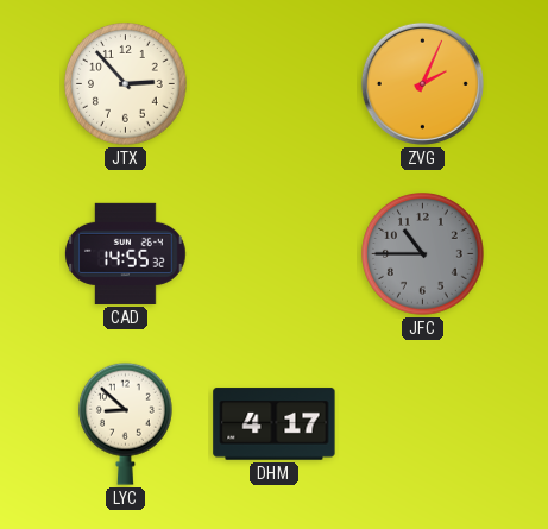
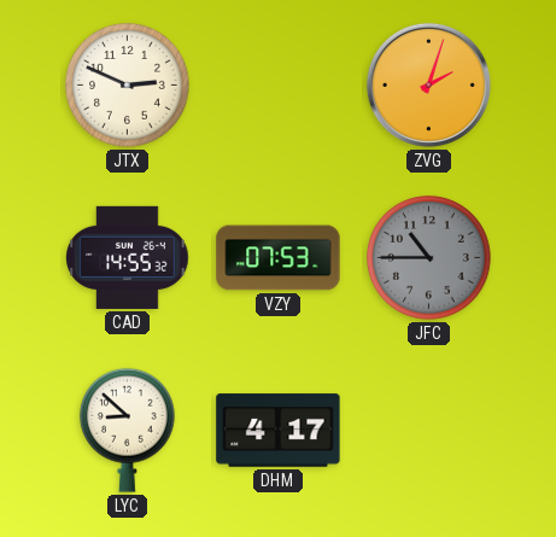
JTX: 2:53 -> 2:49
ZVG: 2:04 -> 2:03
VZY: none -> 07:53
